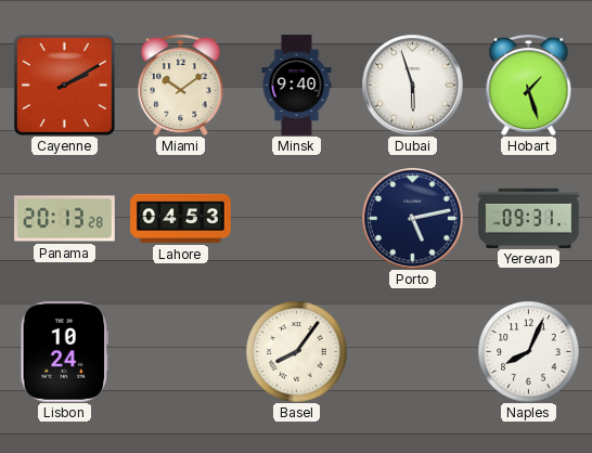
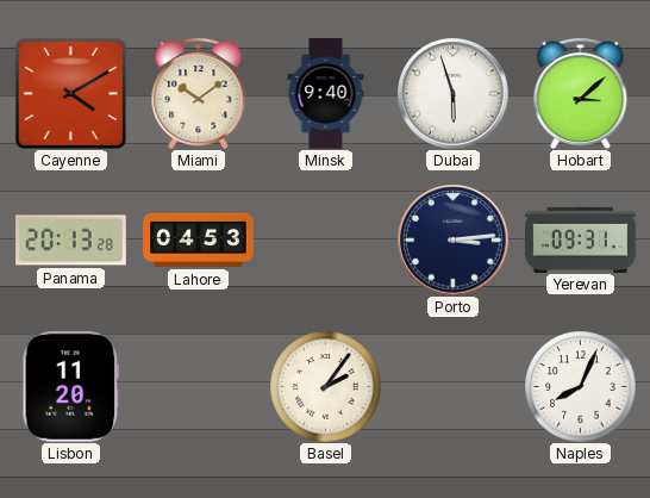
Cayenne: 2:10 -> 4:10
Hobart: 1:27 -> 3:08
Porto: 5:13 -> 3:14
Lisbon: 10:24 -> 11:20
Basel: 8:06 -> 2:06
